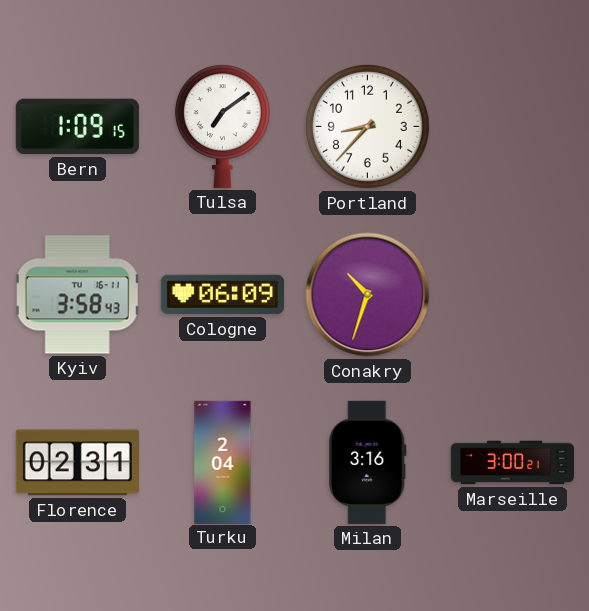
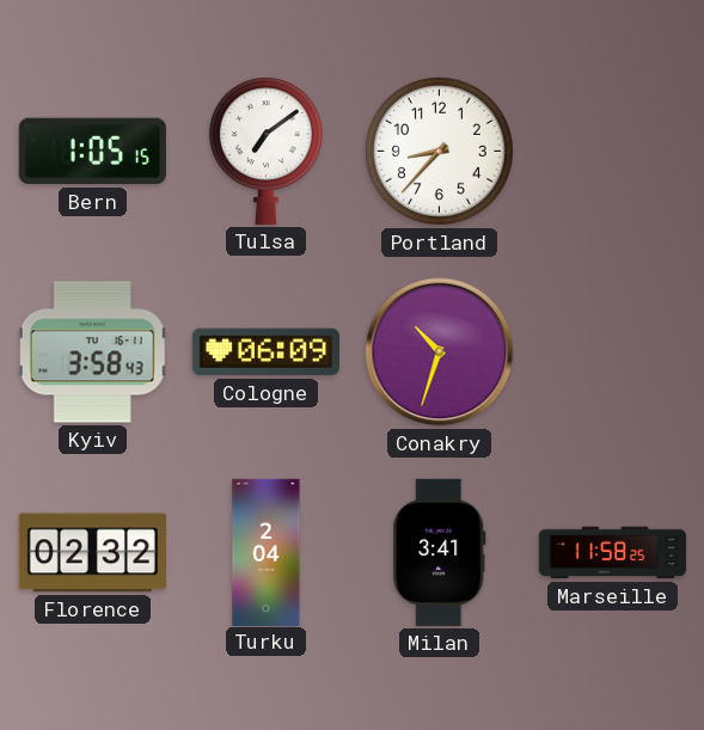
Bern: 1:09 -> 1:05
Florence: 02:31 -> 02:32
Milan: 3:16 -> 3:41
Marseille: 3:00 -> 11:58
